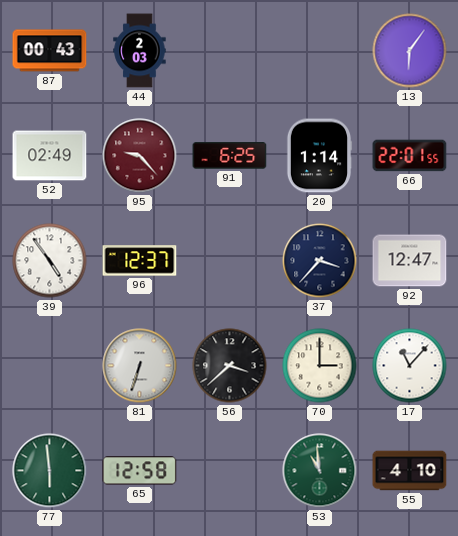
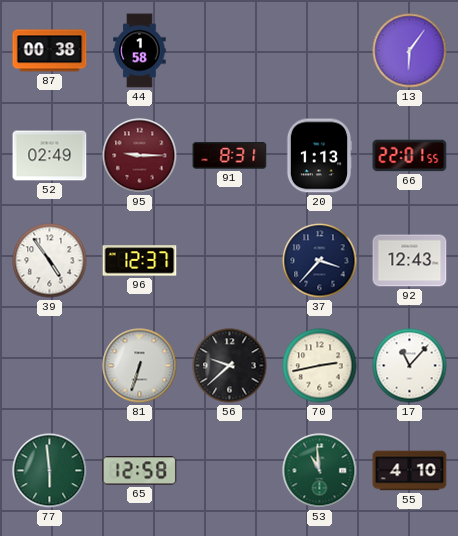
87: 00:43 -> 00:38
44: 2:03 -> 1:58
95: 9:23 -> 9:15
91: 6:25 -> 8:31
20: 1:14 -> 1:13
92: 12:47 -> 12:43
56: 3:38 -> 9:38
70: 3:00 -> 2:43
